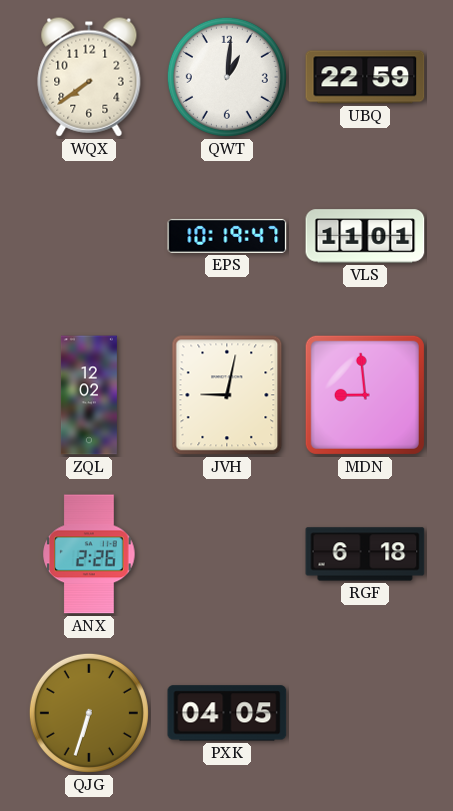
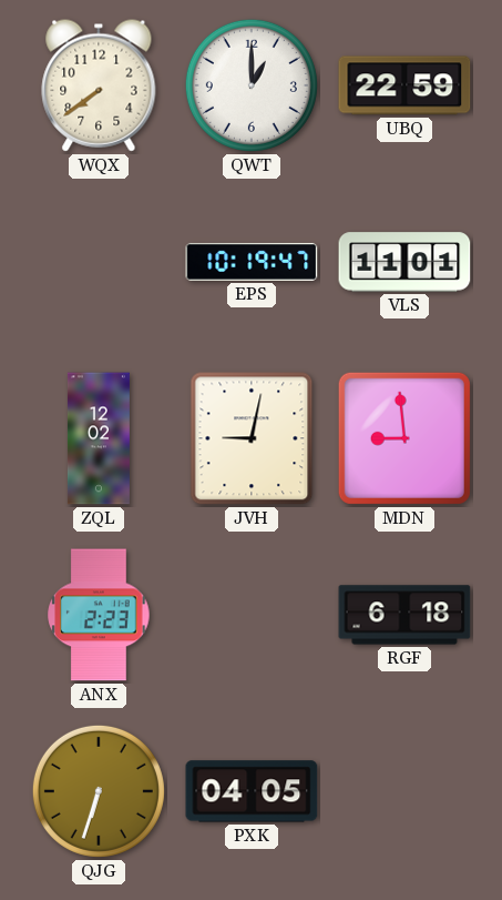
QWT: 1:01 -> 1:00
ANX: 2:26 -> 2:23
